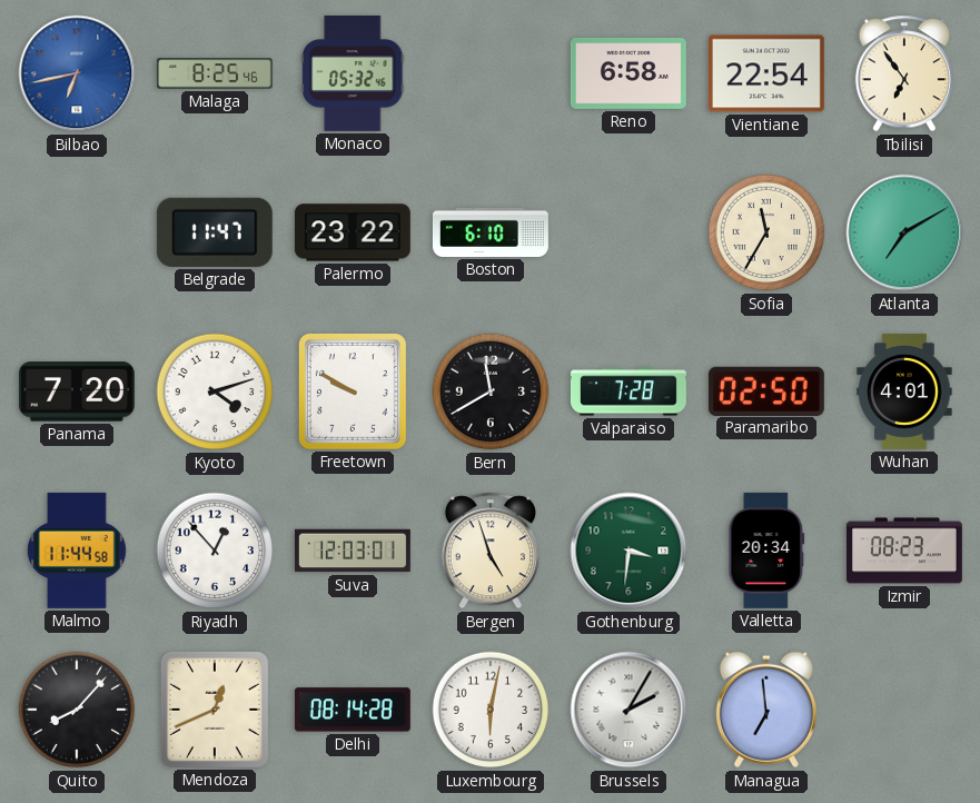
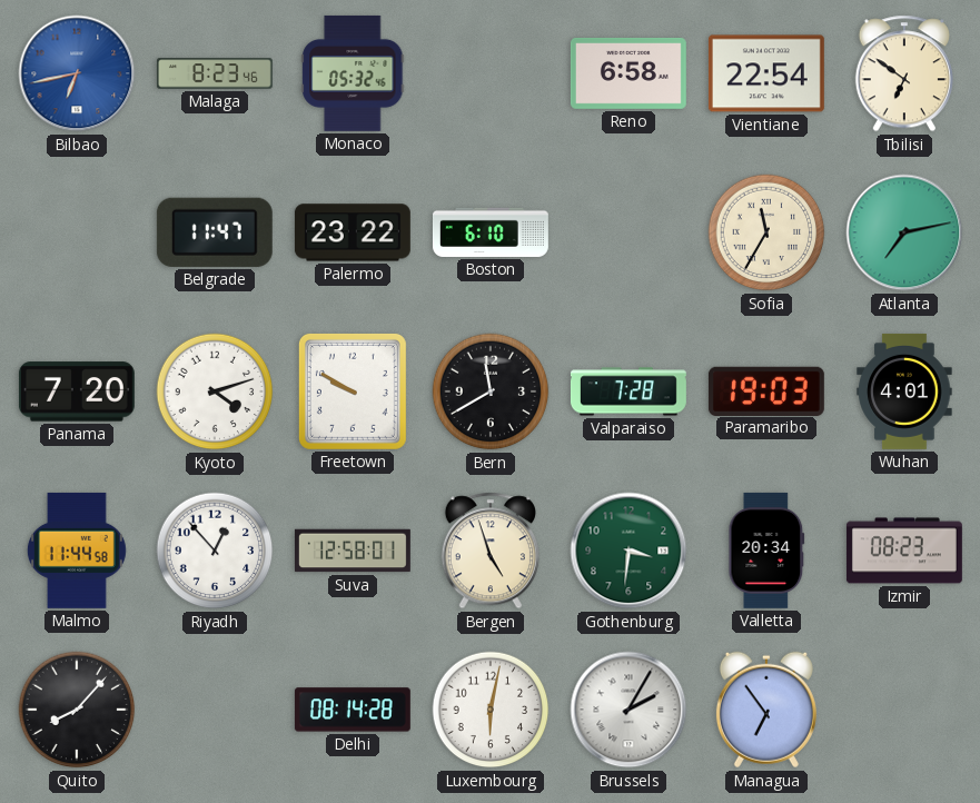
Malaga: 8:25 -> 8:23
Tbilisi: 6:54 -> 6:51
Atlanta: 7:10 -> 7:13
Paramaribo: 02:50 -> 19:03
Suva: 12:03 -> 12:58
Mendoza: 12:41 -> none
Managua: 6:59 -> 6:54
